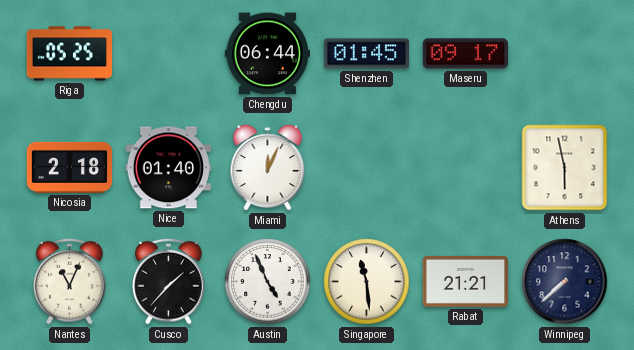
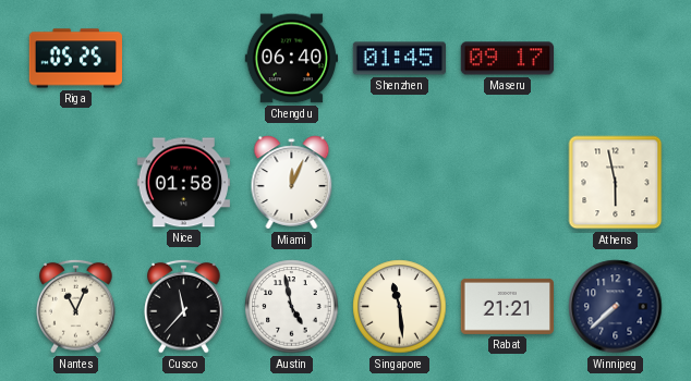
Chengdu: 06:44 -> 06:40
Nicosia: 2:18 -> none
Nice: 01:40 -> 01:58
Cusco: 1:37 -> 11:37
Austin: 4:56 -> 4:58
